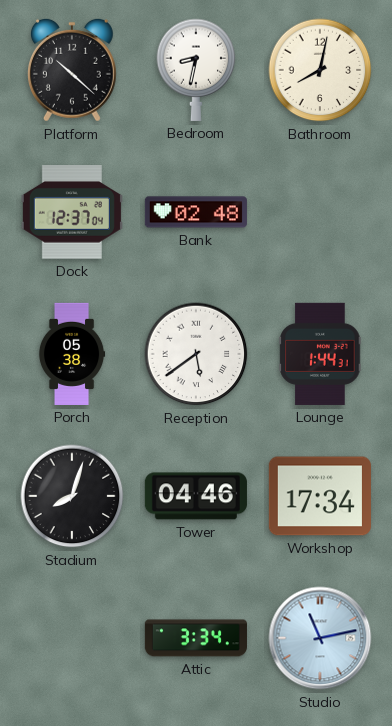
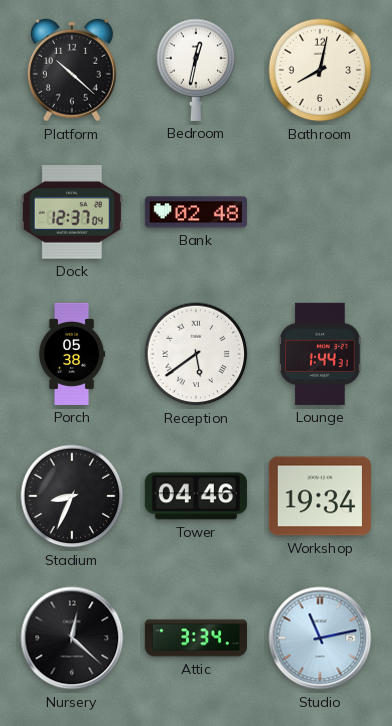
Bedroom: 8:32 -> 12:32
Stadium: 8:03 -> 8:34
Workshop: 17:34 -> 19:34
Nursery: none -> 12:22
